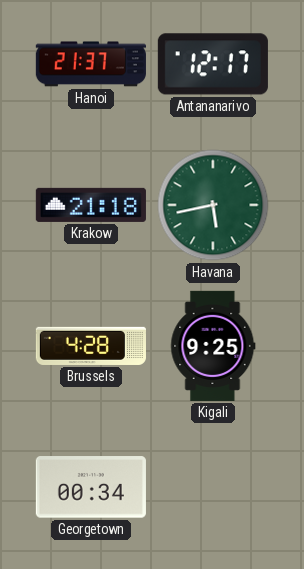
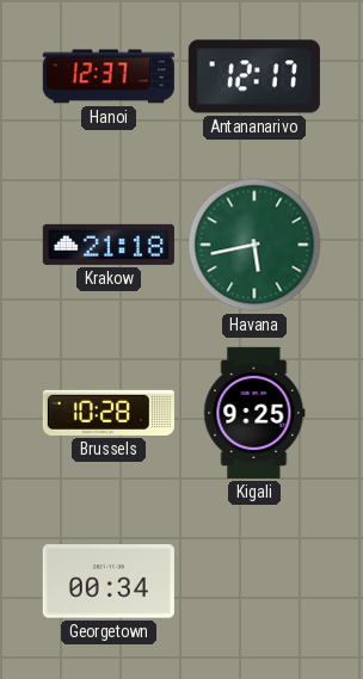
Hanoi: 21:37 -> 12:37
Brussels: 4:28 -> 10:28
